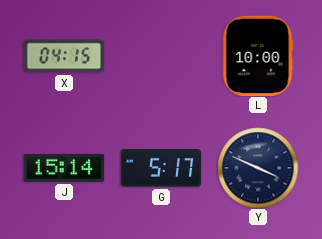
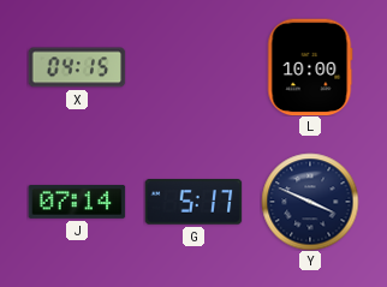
J: 15:14 -> 07:14
